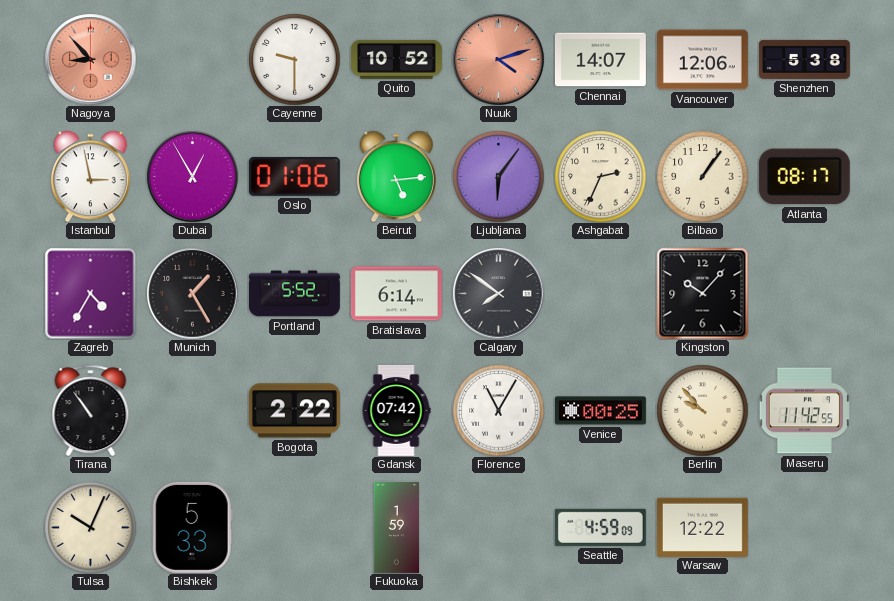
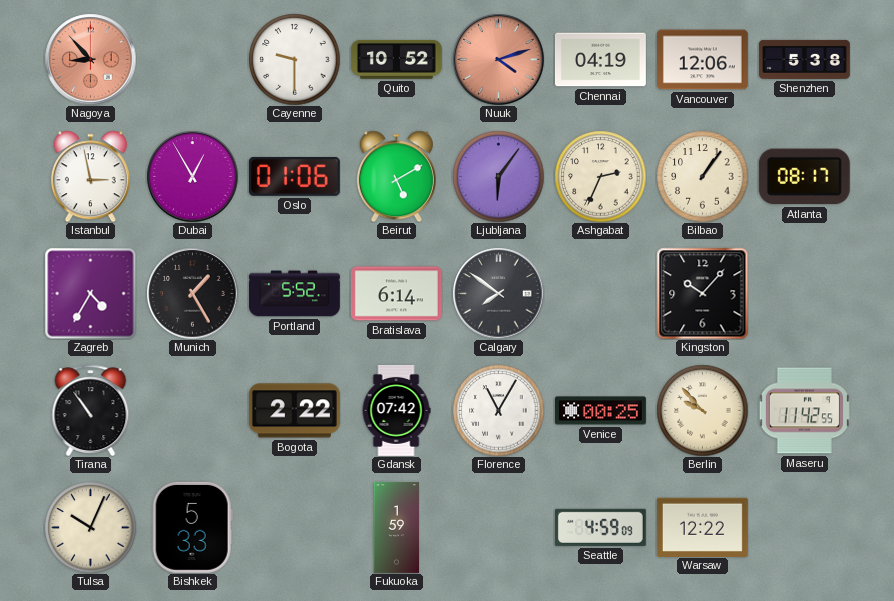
Chennai: 14:07 -> 04:19
Beirut: 5:14 -> 5:10
